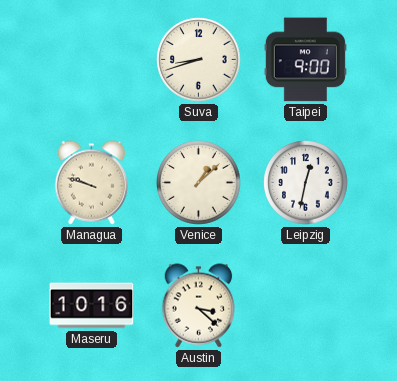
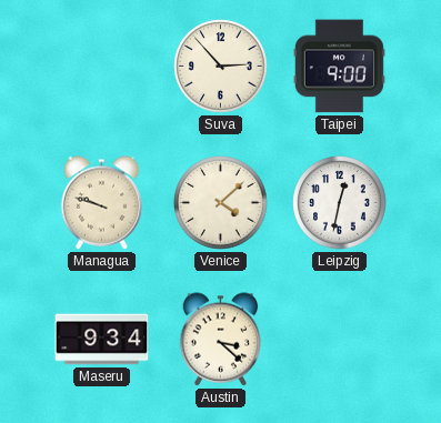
Suva: 8:42 -> 2:53
Venice: 1:08 -> 4:08
Maseru: 10:16 -> 9:34
